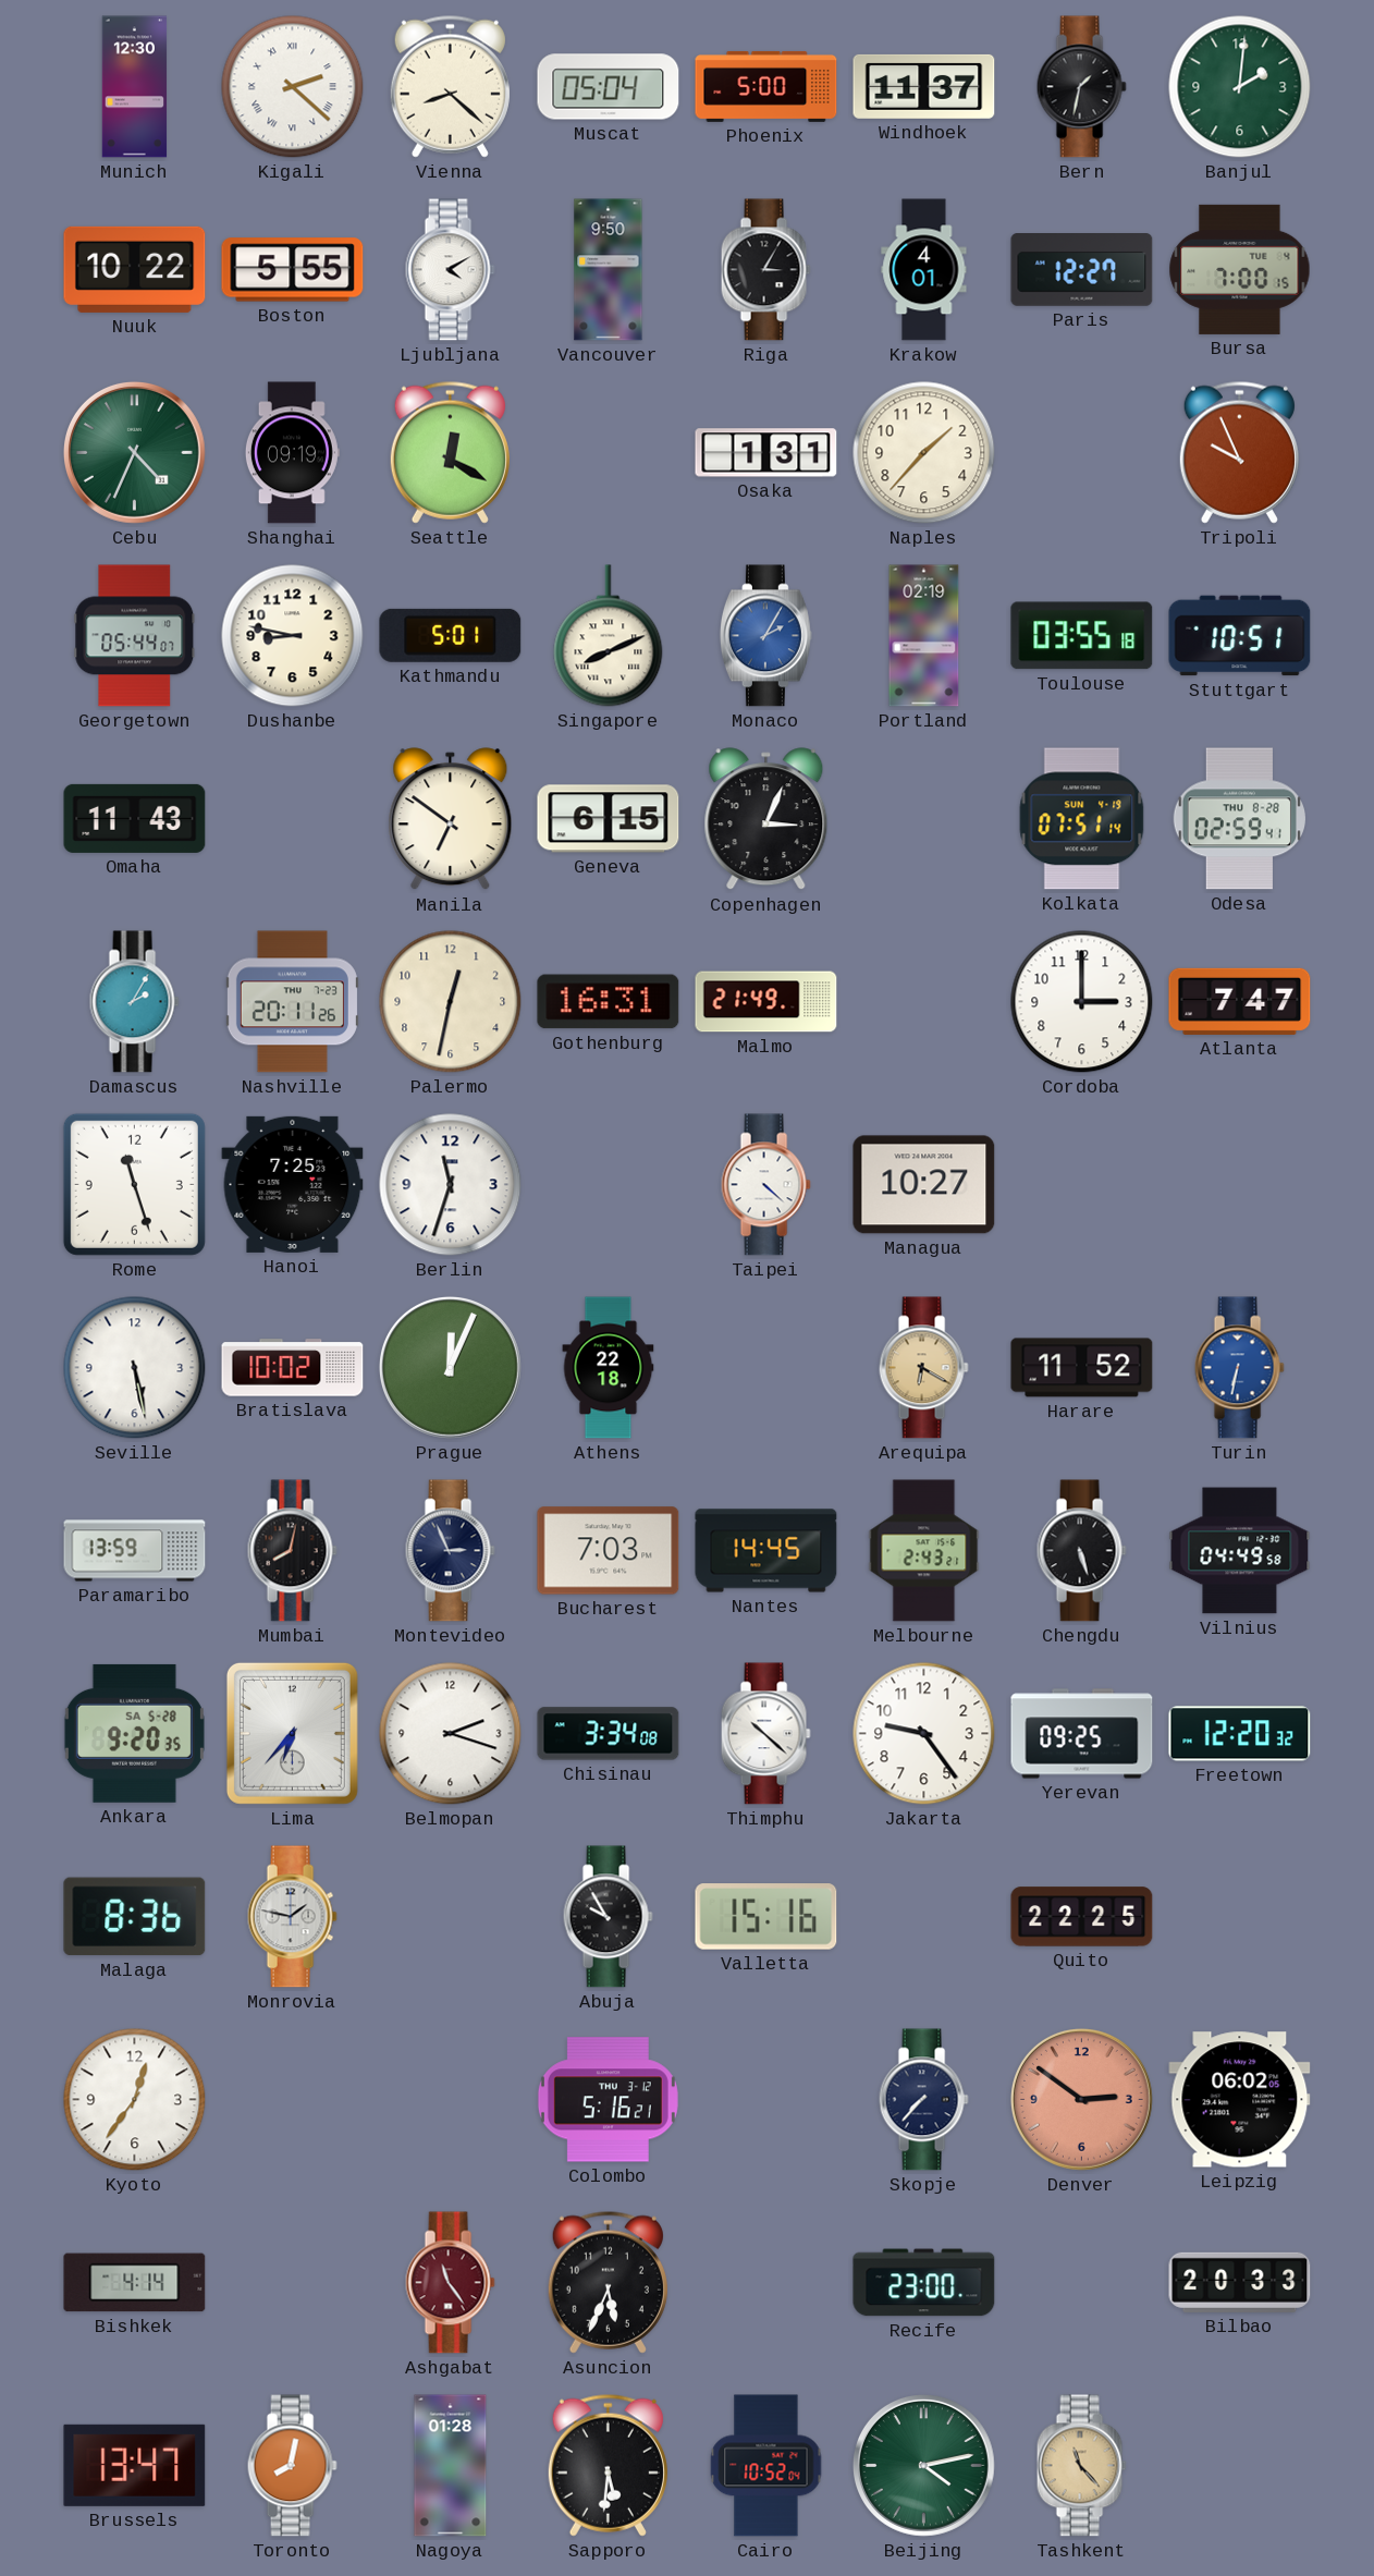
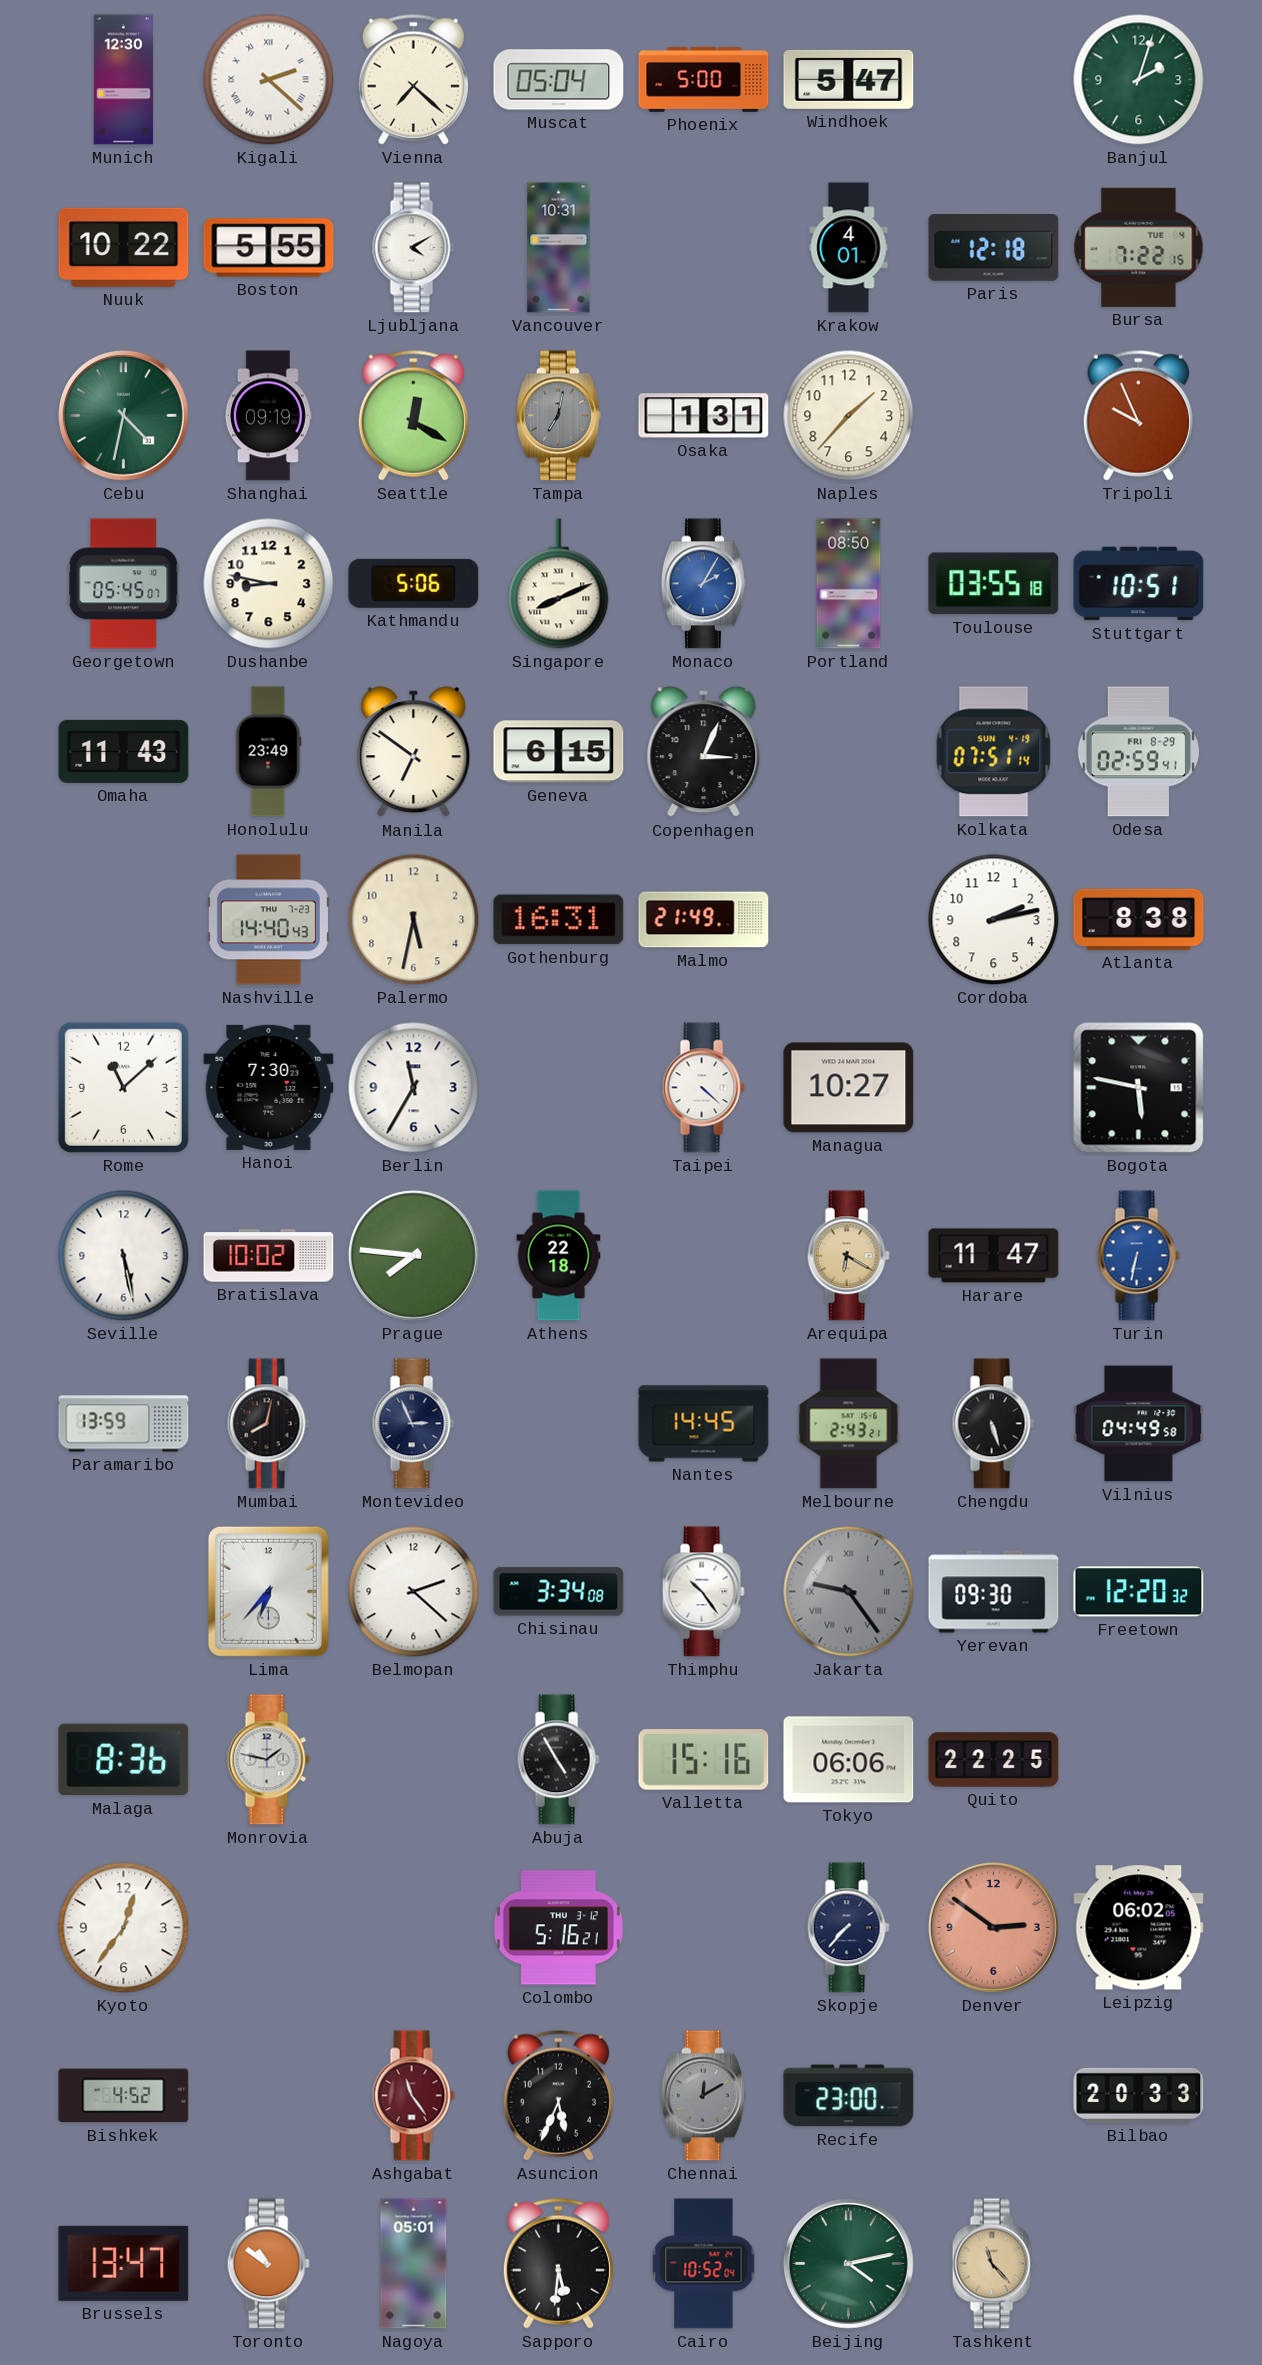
Vienna: 8:22 -> 7:22
Windhoek: 11:37 -> 5:47
Bern: 1:32 -> none
Banjul: 2:01 -> 2:03
Vancouver: 9:50 -> 10:31
Riga: 3:05 -> none
Paris: 12:27 -> 12:18
Bursa: 7:00 -> 7:22
Cebu: 4:34 -> 4:32
Tampa: none -> 7:02
Georgetown: 05:44 -> 05:45
Kathmandu: 5:01 -> 5:06
Portland: 02:19 -> 08:50
Honolulu: none -> 23:49
Odesa date: THU 8-28 -> FRI 8-29
Damascus: 2:05 -> none
Nashville: 20:11 -> 14:40
Palermo: 12:32 -> 5:32
Cordoba: 3:00 -> 2:13
Atlanta: 7:47 -> 8:38
Rome: 11:27 -> 11:08
Hanoi: 7:25 -> 7:30
Berlin: 11:33 -> 11:35
Bogota: none -> 5:47
Prague: 12:04 -> 7:46
Harare: 11:52 -> 11:47
Bucharest: 7:03 -> none
Ankara: 9:20 -> none
Belmopan: 2:18 -> 2:22
Thimphu: 10:22 -> 10:24
Jakarta dial: white -> grey
Jakarta numerals: Arabic -> Roman
Yerevan: 09:25 -> 09:30
Abuja: 9:55 -> 4:55
Tokyo: none -> 06:06
Bishkek: 4:14 -> 4:52
Chennai: none -> 12:10
Toronto: 8:02 -> 10:51
Nagoya: 01:28 -> 05:01
